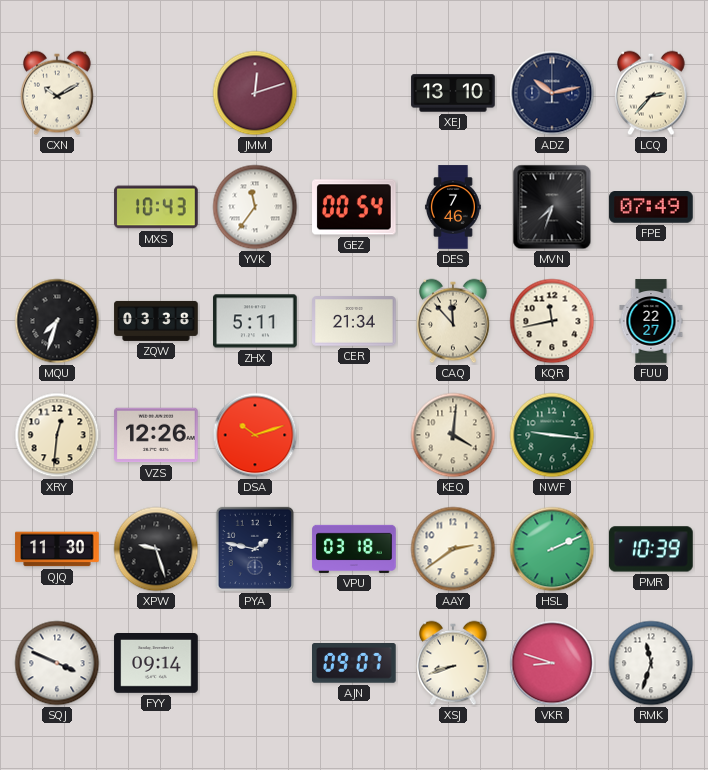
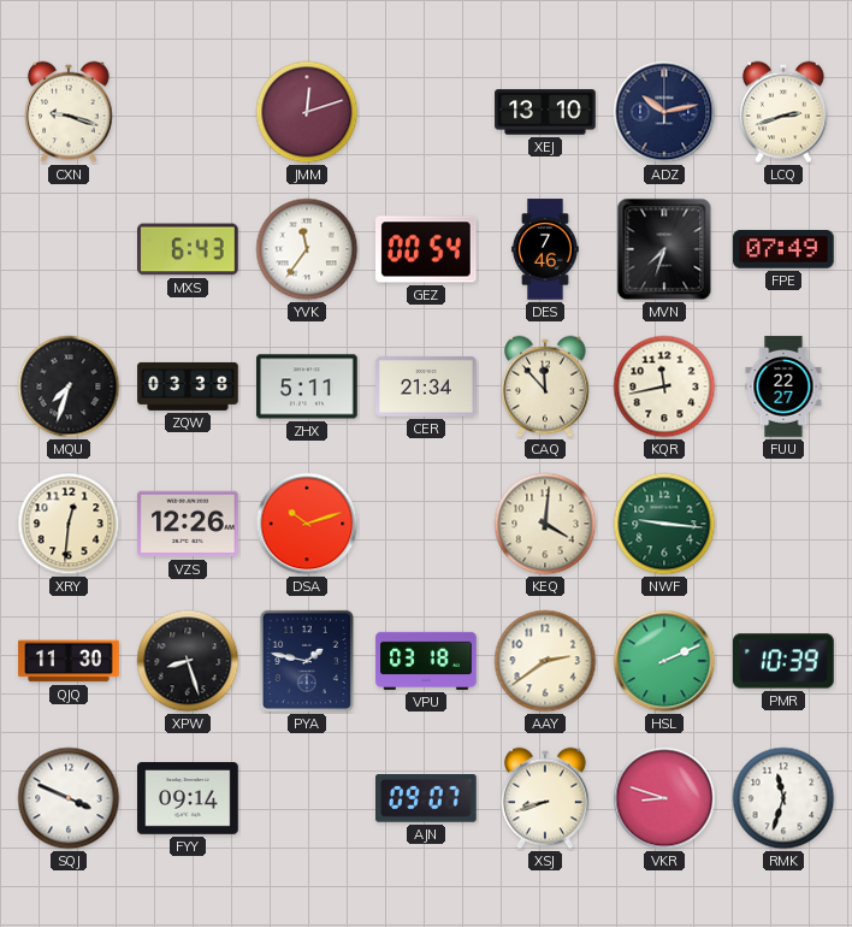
CXN: 10:10 -> 9:18
LCQ: 2:37 -> 2:42
MXS: 10:43 -> 6:43
XPW: 9:27 -> 8:27
